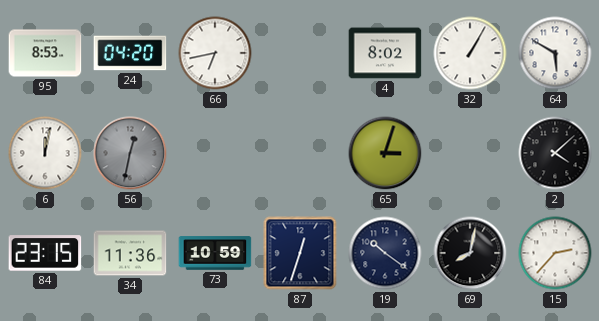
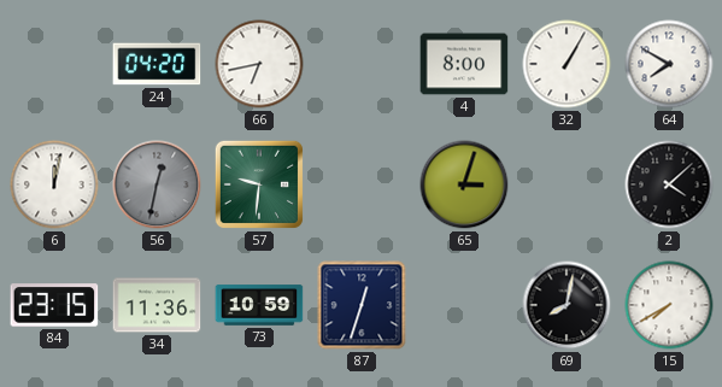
95: 8:53 -> none
4: 8:02 -> 8:00
64: 5:50 -> 7:50
57: none -> 9:31
19: 10:21 -> none
15: 2:37 -> 7:40
